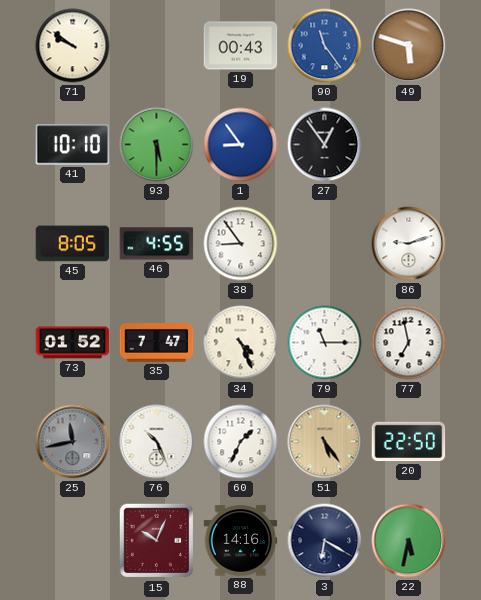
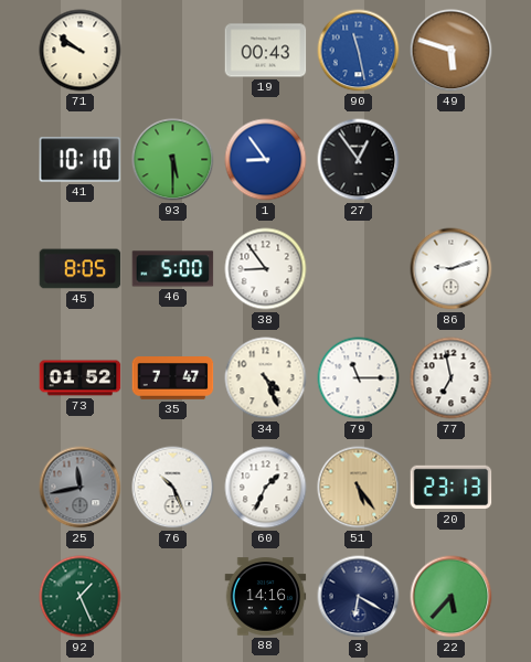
90: 11:24 -> 11:28
46: 4:55 -> 5:00
20: 22:50 -> 23:13
92: none -> 1:26
15: 10:04 -> none
22: 5:32 -> 5:37
